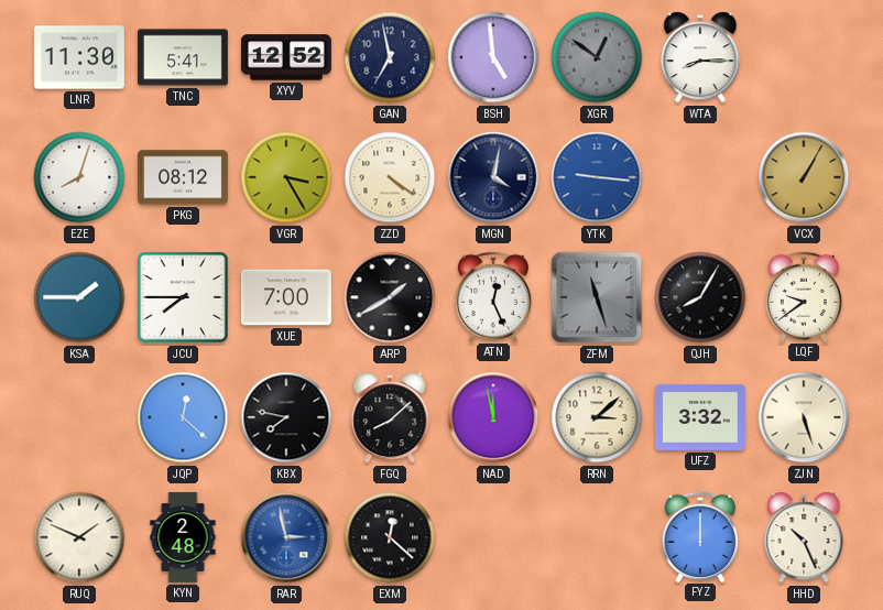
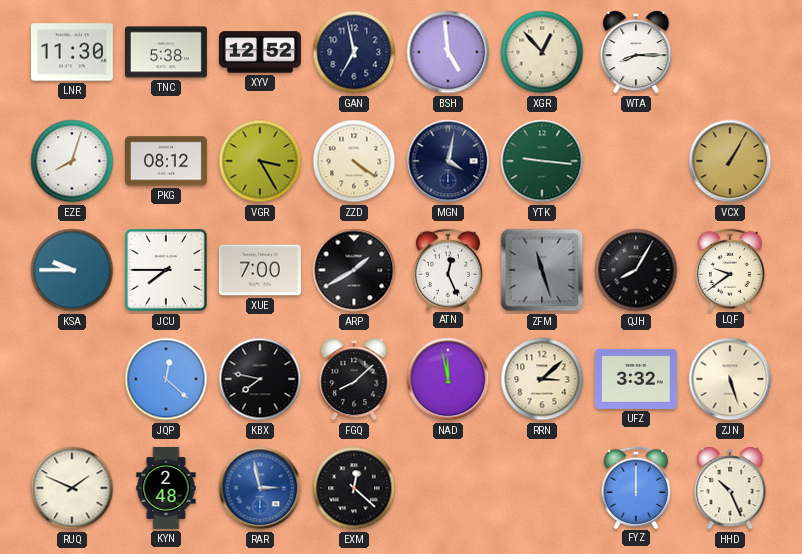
TNC: 5:41 -> 5:38
XGR: 12:51 -> 12:53
XGR dial: grey -> cream
YTK dial: blue -> green
KSA: 1:45 -> 9:45
